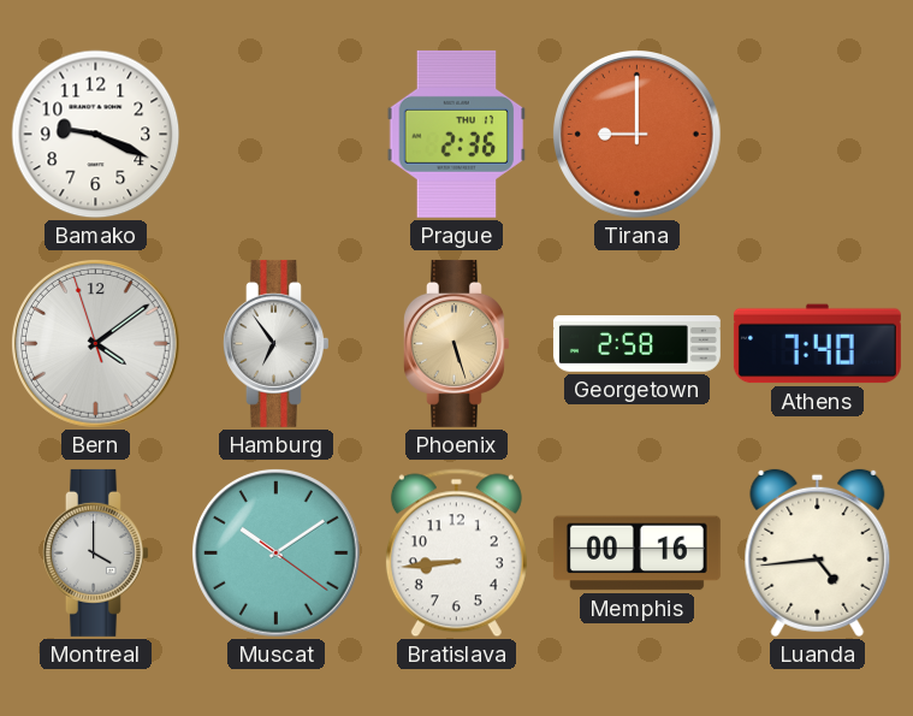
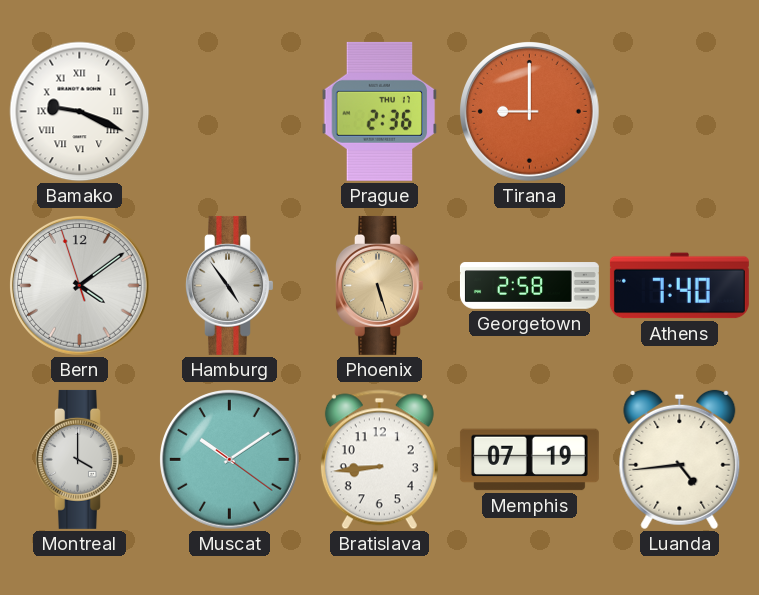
Bamako numerals: Arabic -> Roman
Hamburg: 6:54 -> 4:54
Memphis: 00:16 -> 07:19
